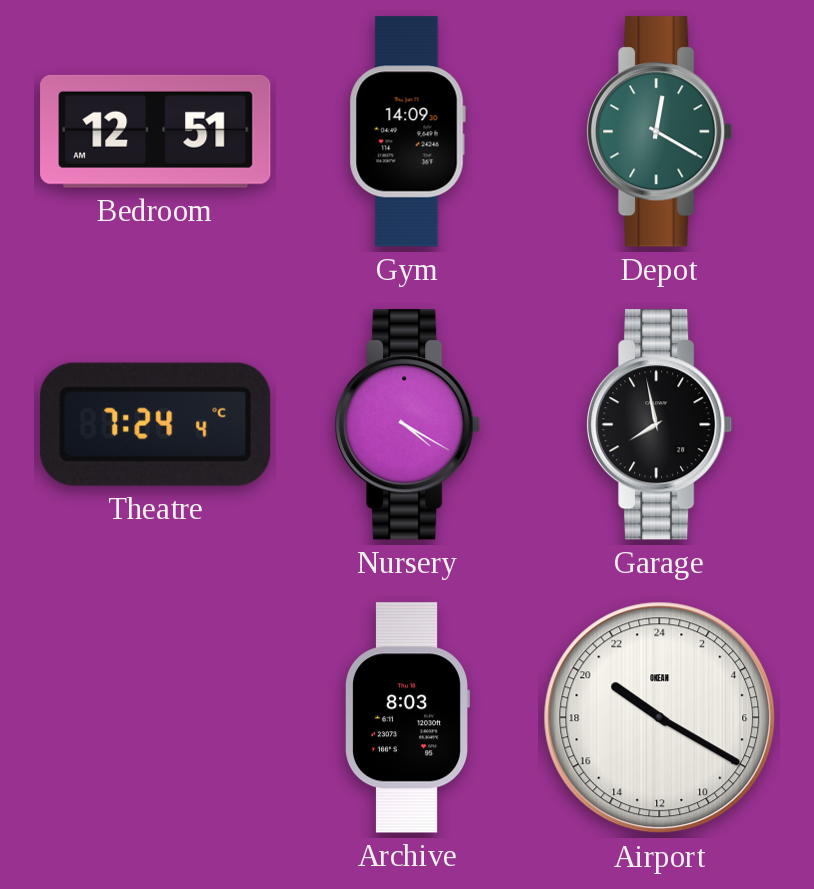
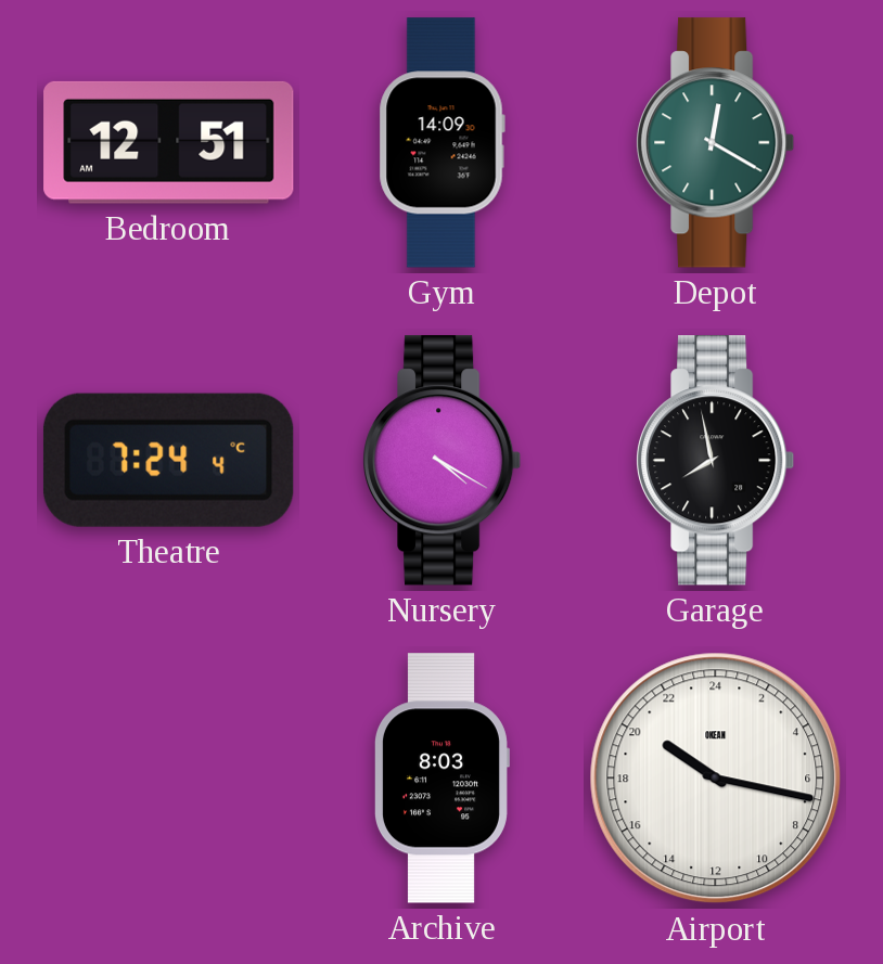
Airport: 20:20 -> 20:17
